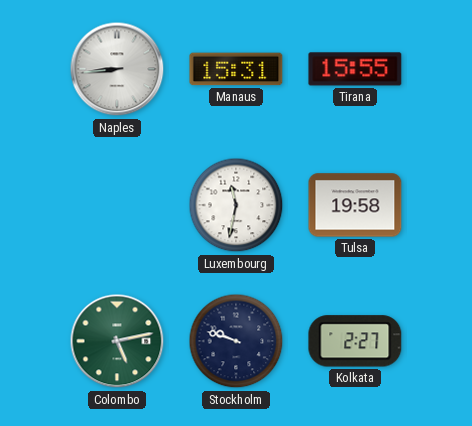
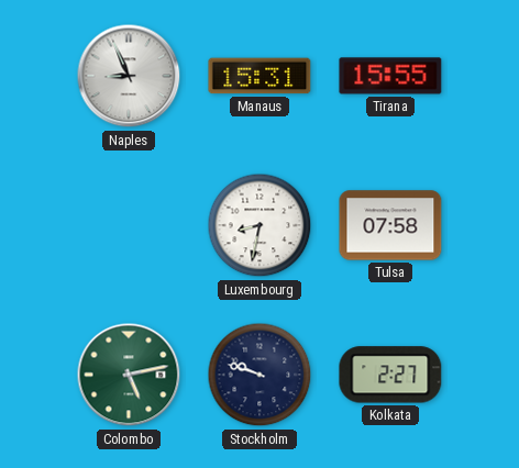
Naples: 8:44 -> 8:56
Luxembourg: 11:32 -> 8:32
Tulsa: 19:58 -> 07:58
